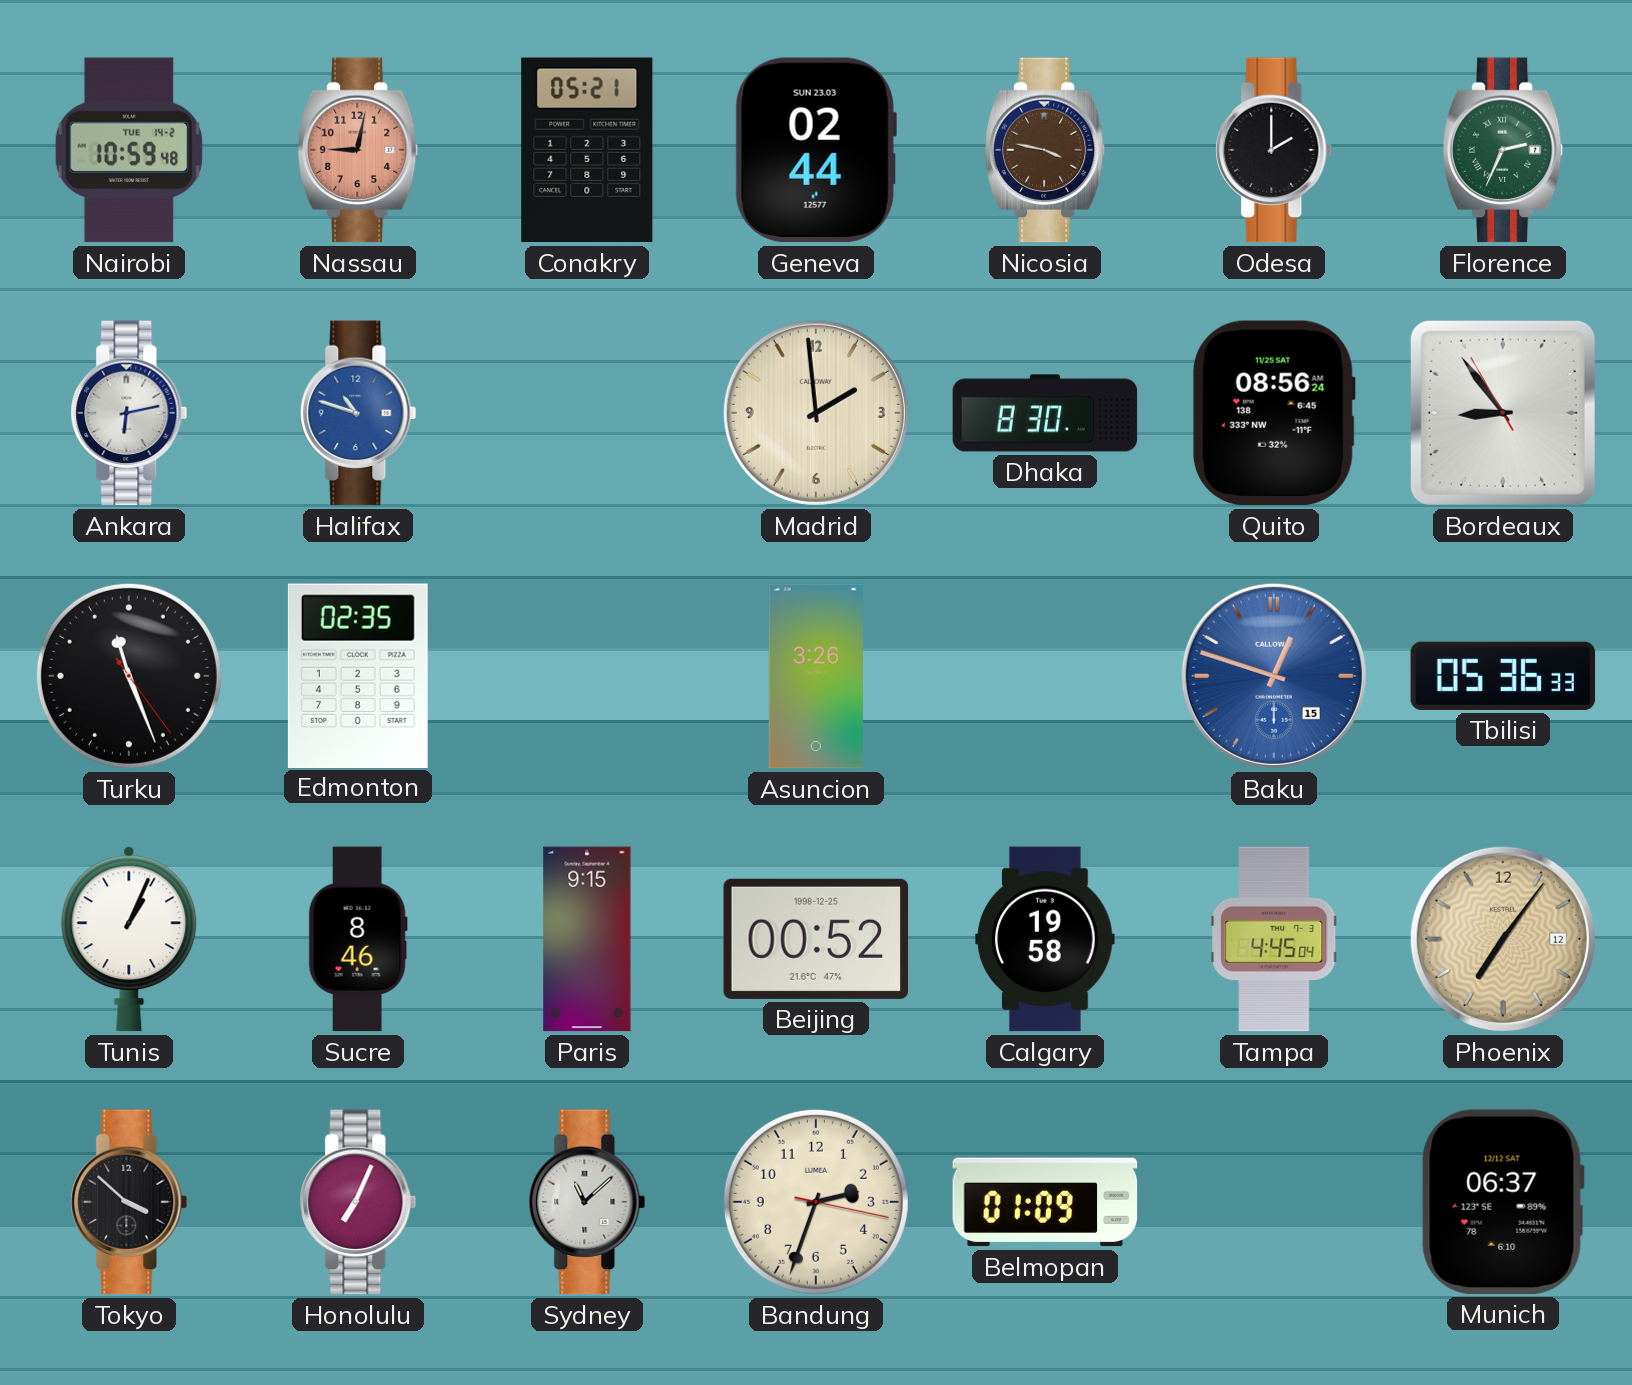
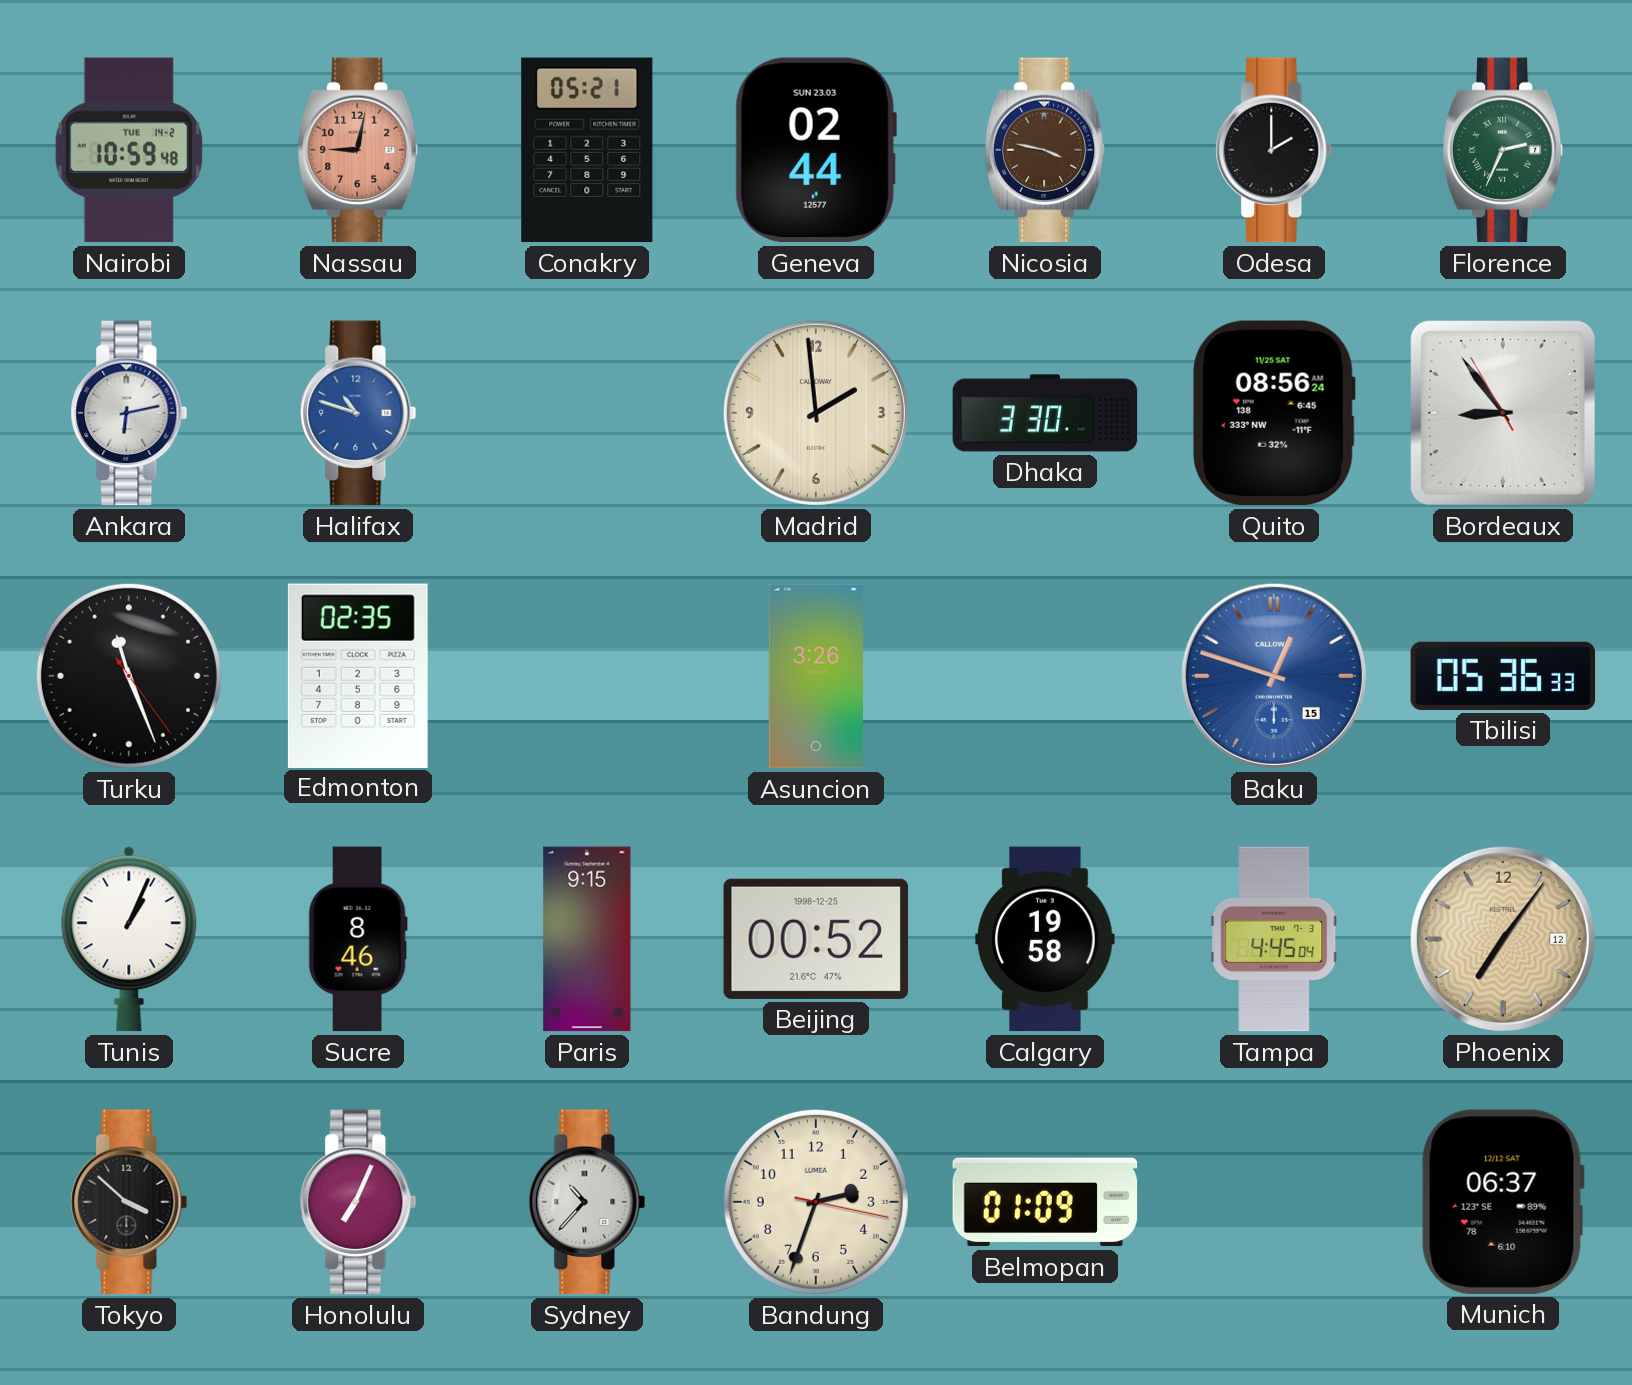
Dhaka: 8:30 -> 3:30
Sydney: 11:08 -> 10:37
